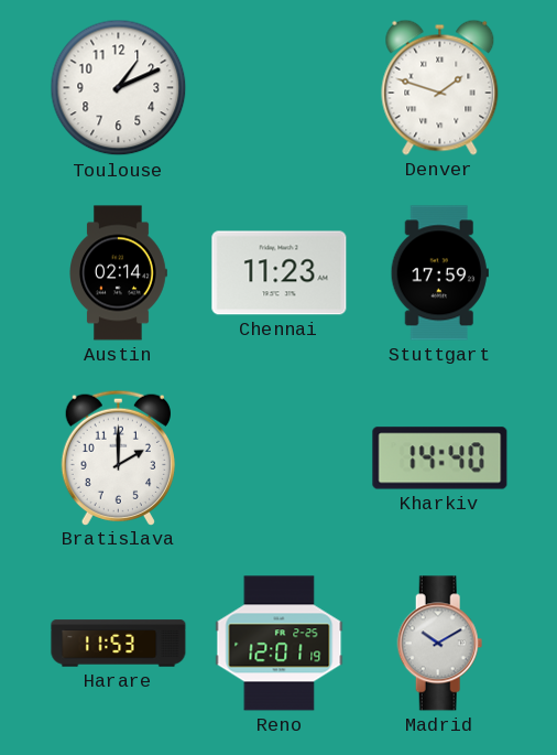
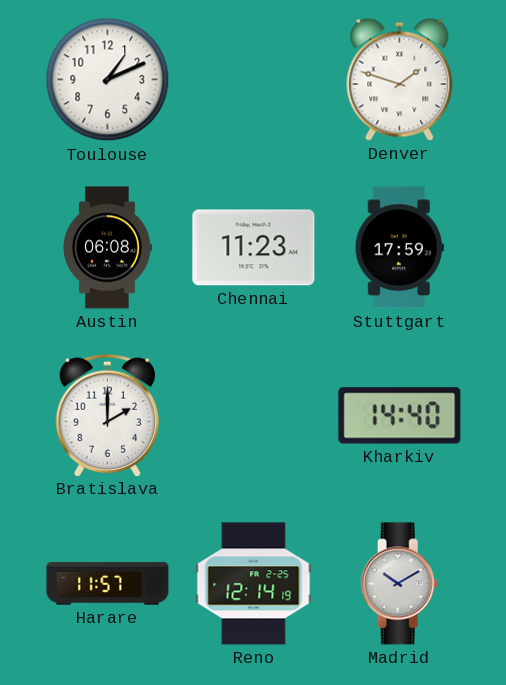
Austin: 02:14 -> 06:08
Harare: 11:53 -> 11:57
Reno: 12:01 -> 12:14
